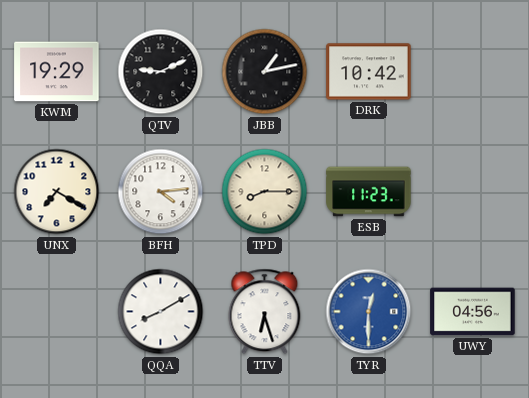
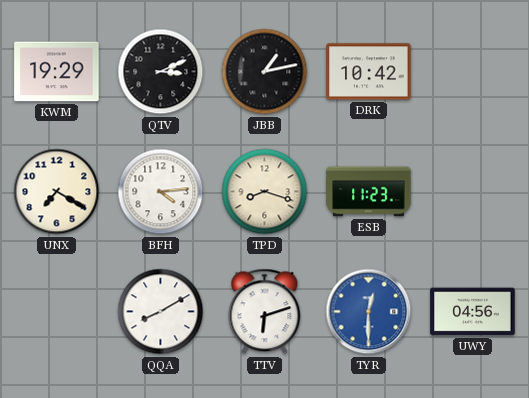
QTV: 9:11 -> 3:11
TPD: 8:15 -> 8:18
TTV: 6:27 -> 6:12
